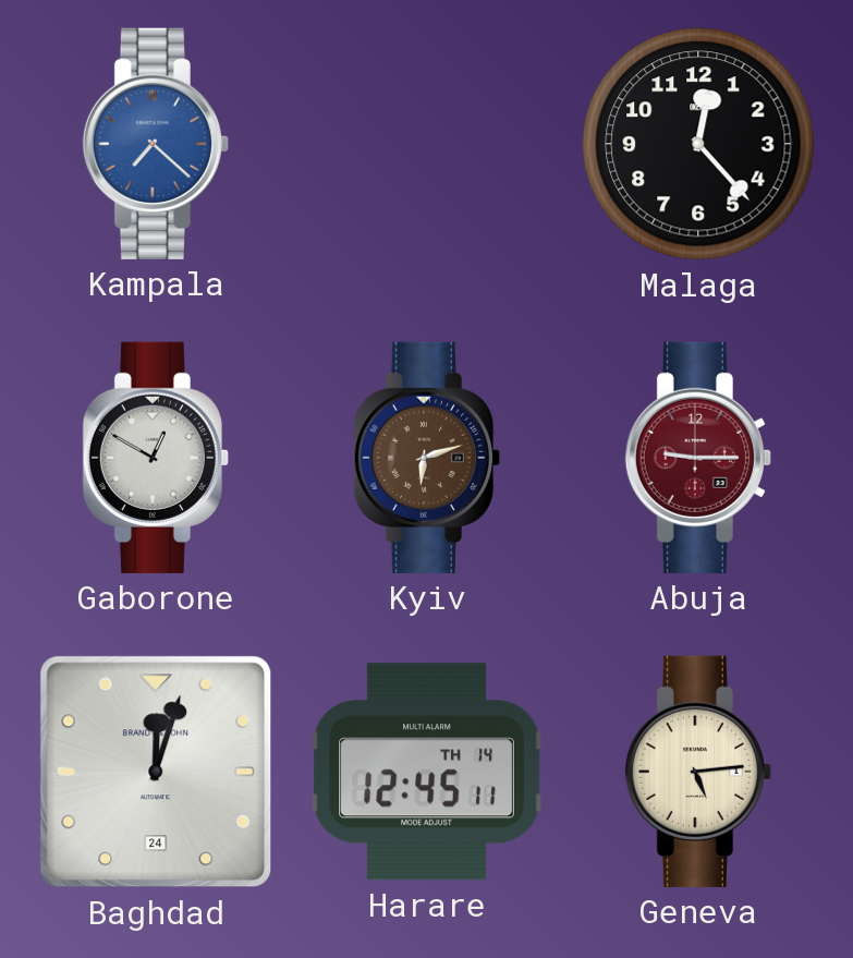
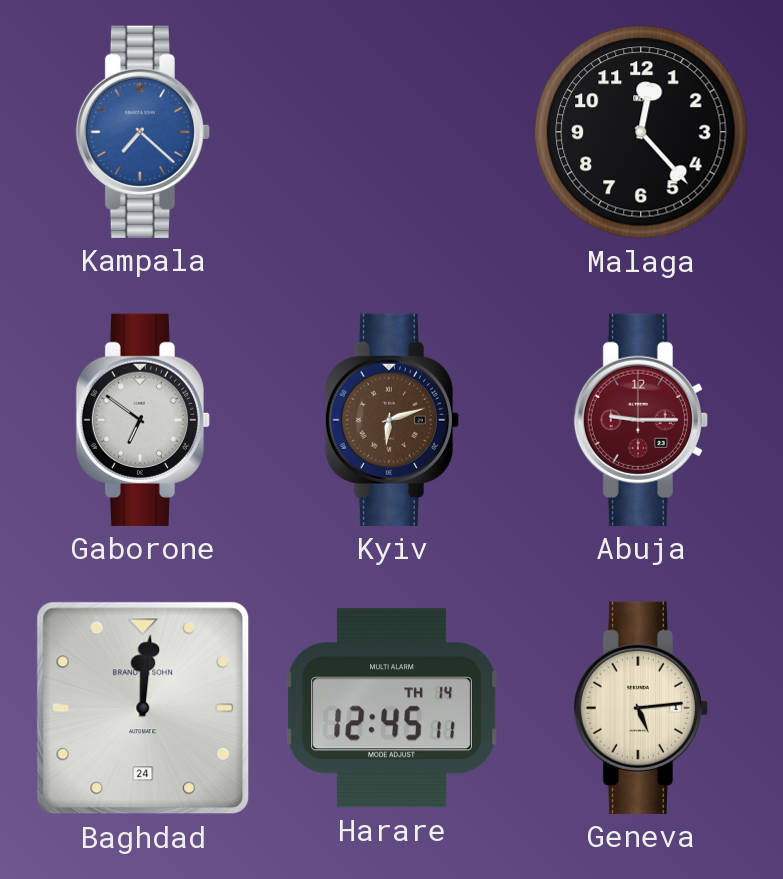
Gaborone: 12:50 -> 6:51
Baghdad: 12:03 -> 12:01
